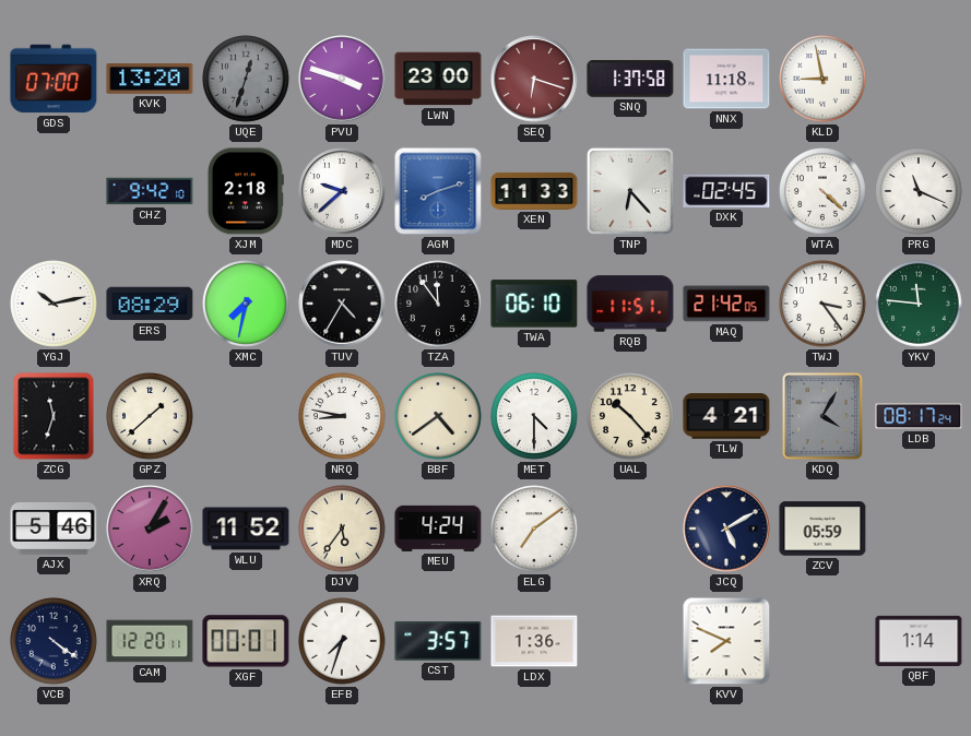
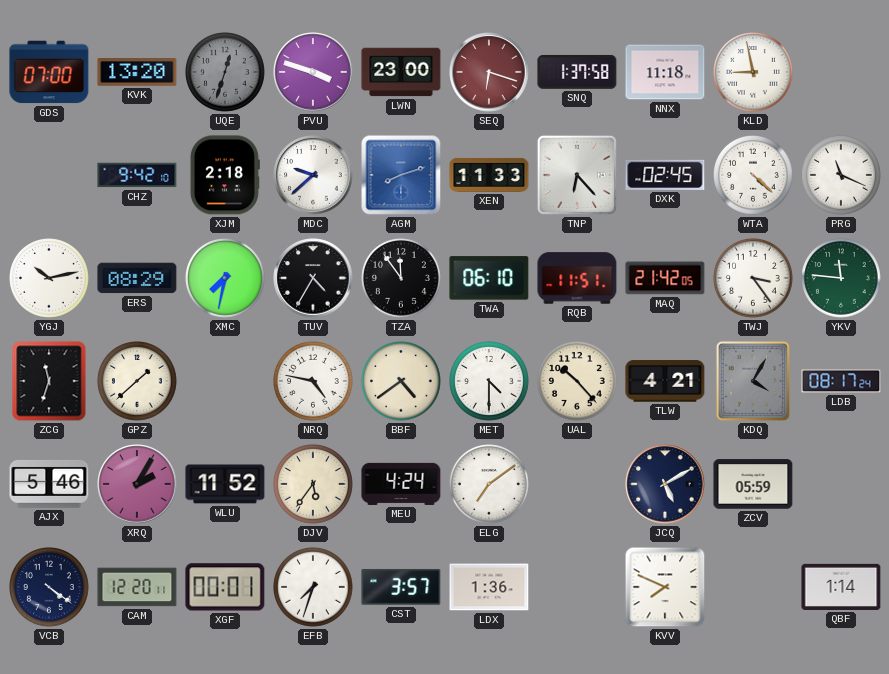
NRQ: 8:47 -> 4:47
